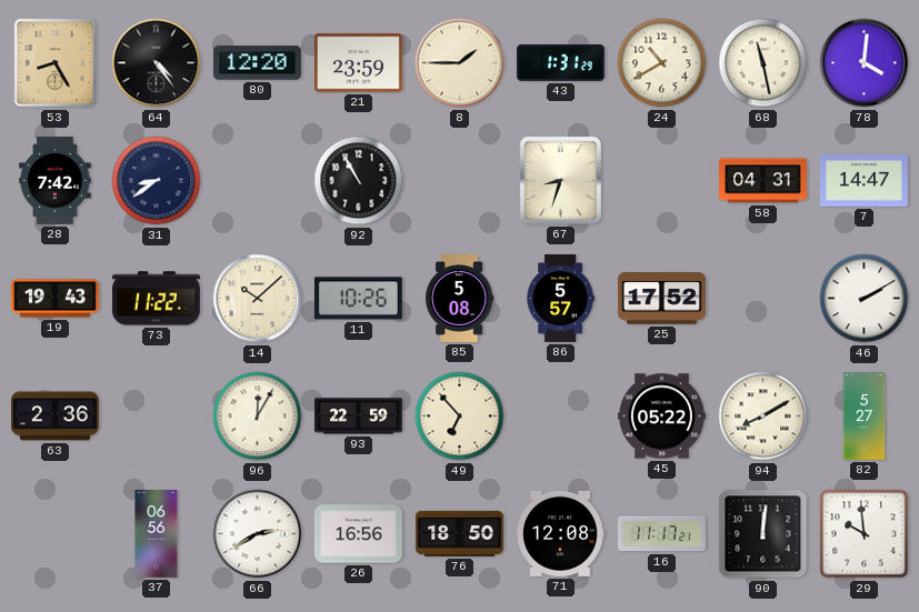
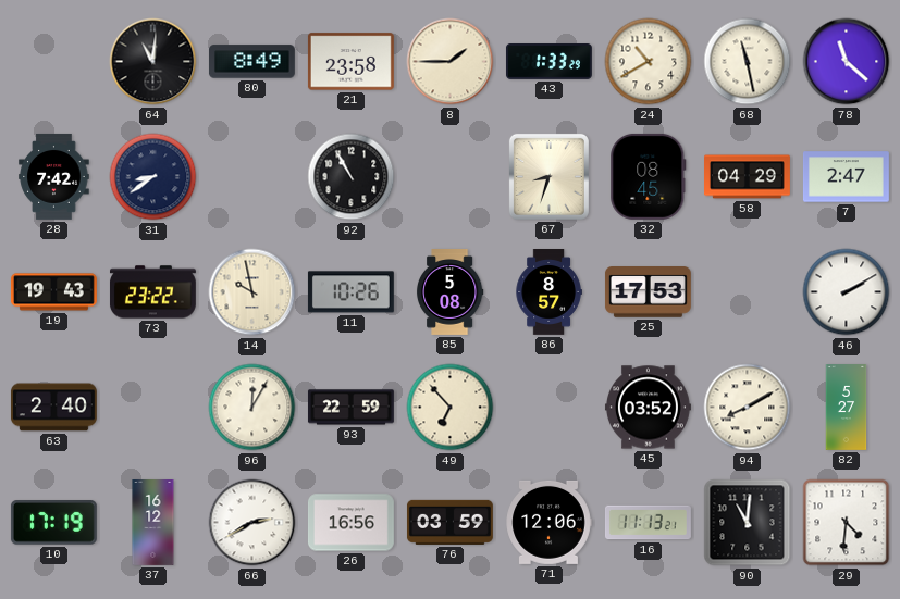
53: 8:25 -> none
64: 4:24 -> 11:01
80: 12:20 -> 8:49
21: 23:59 -> 23:58
43: 1:31 -> 1:33
78: 4:01 -> 11:22
32: none -> 08:45
58: 04:31 -> 04:29
7: 14:47 -> 2:47
73: 11:22 -> 23:22
14: 10:08 -> 9:58
86: 5:57 -> 8:57
25: 17:52 -> 17:53
63: 2:36 -> 2:40
45: 05:22 -> 03:52
10: none -> 17:19
37: 06:56 -> 16:12
76: 18:50 -> 03:59
71: 12:08 -> 12:06
16: 11:17 -> 11:13
90: 12:01 -> 11:01
29: 9:59 -> 4:31
